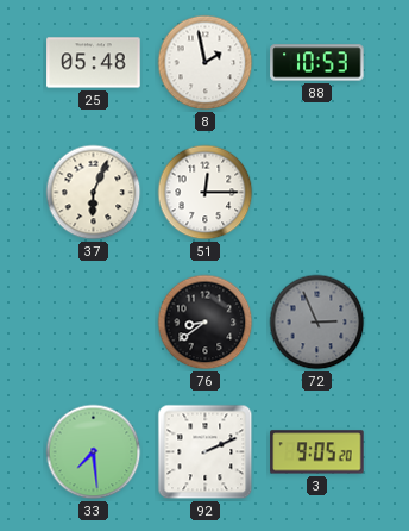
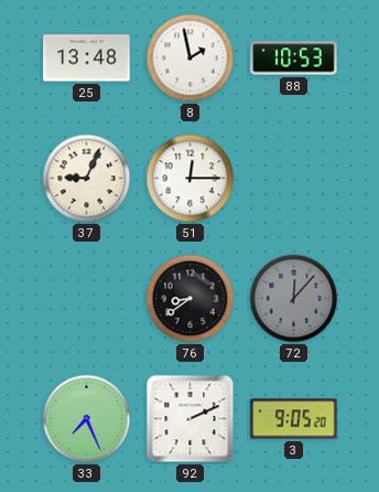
25: 05:48 -> 13:48
37: 6:04 -> 9:04
72: 2:56 -> 12:07
33: 7:29 -> 7:26
